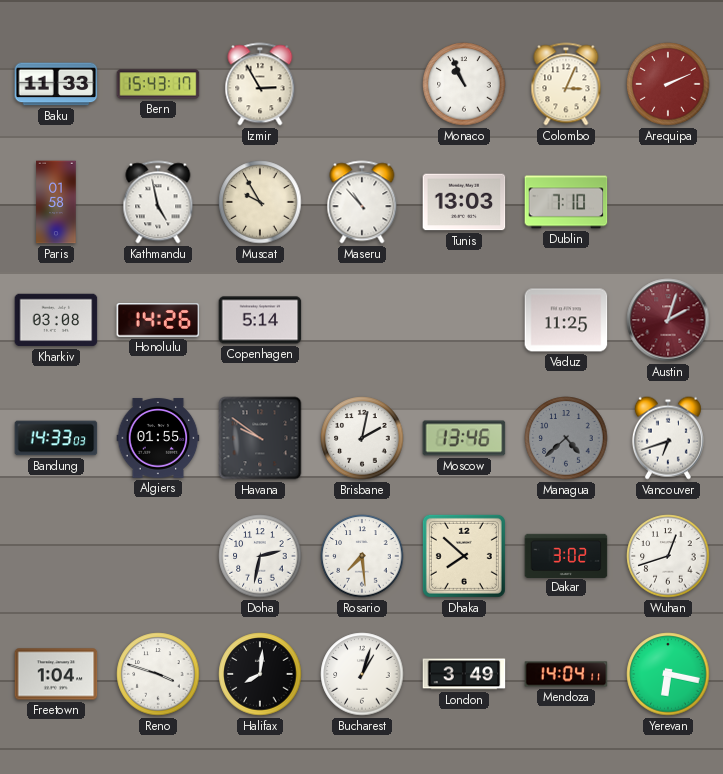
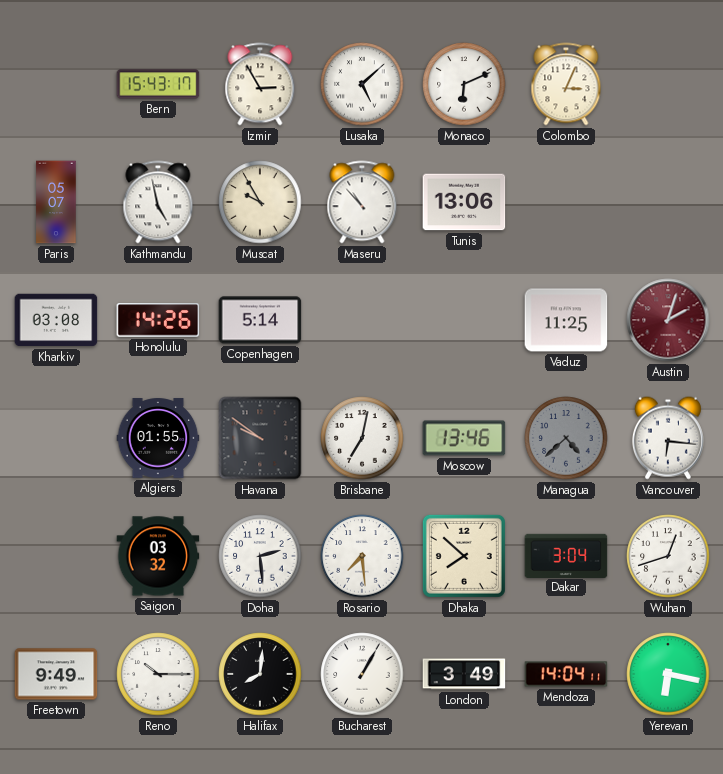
Baku: 11:33 -> none
Lusaka: none -> 5:08
Monaco: 10:56 -> 6:11
Arequipa: 2:11 -> none
Paris: 01:58 -> 05:07
Tunis: 13:03 -> 13:06
Dublin: 7:10 -> none
Bandung: 14:33 -> none
Brisbane: 2:02 -> 7:02
Vancouver: 6:42 -> 6:16
Saigon: none -> 03:32
Doha: 2:32 -> 2:29
Dakar: 3:02 -> 3:04
Freetown: 1:04 -> 9:49
Reno: 3:48 -> 10:15
Bucharest: 1:03 -> 1:05
